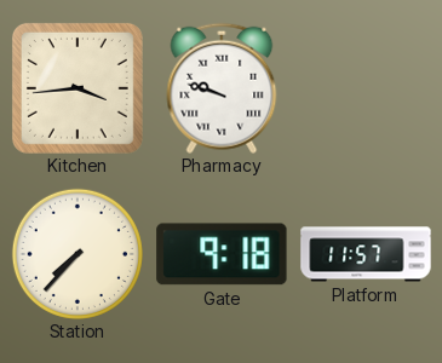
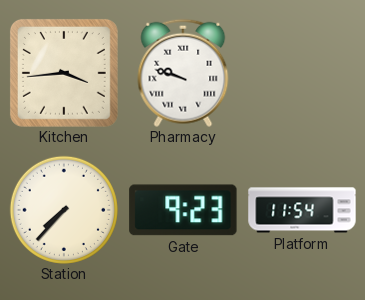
Gate: 9:18 -> 9:23
Platform: 11:57 -> 11:54
